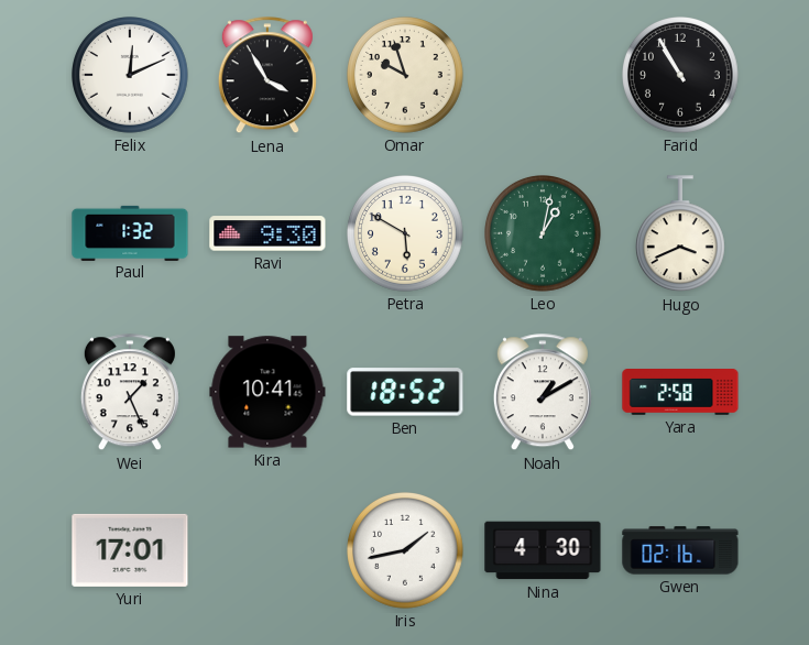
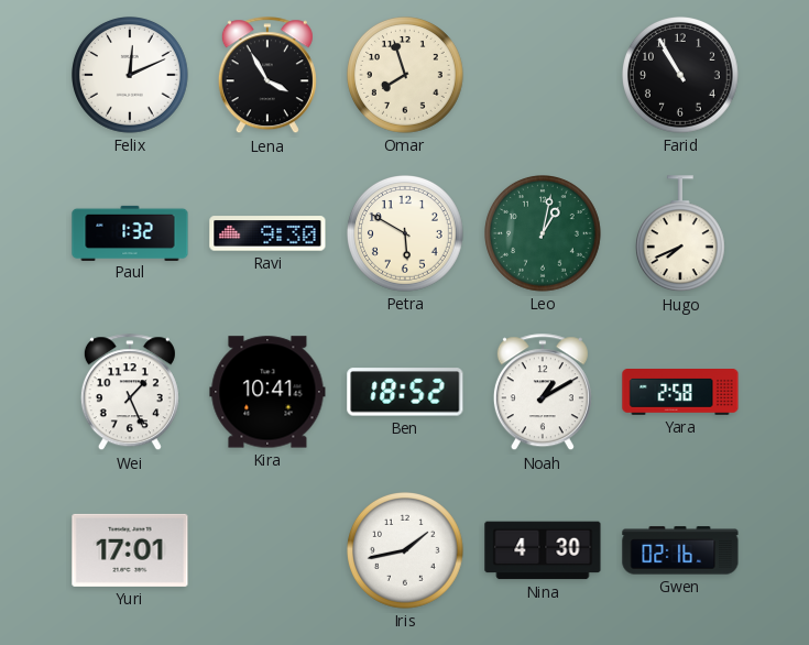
Omar: 9:57 -> 7:57
Hugo: 3:41 -> 7:41
